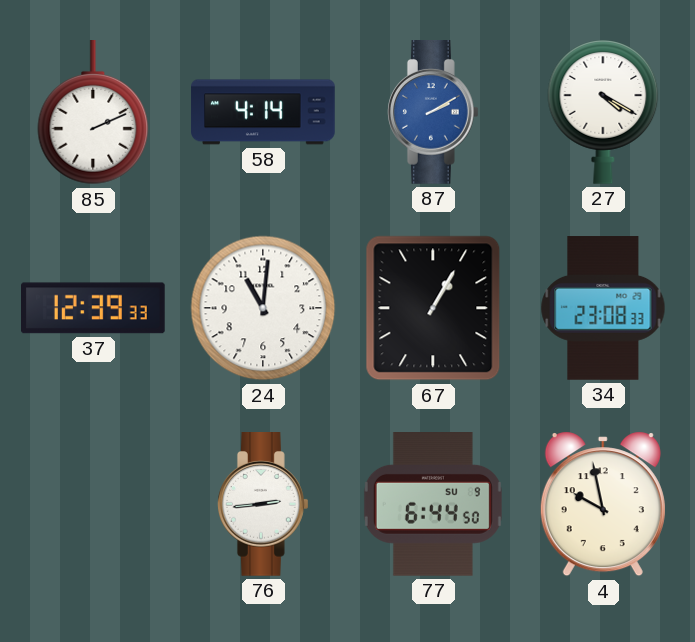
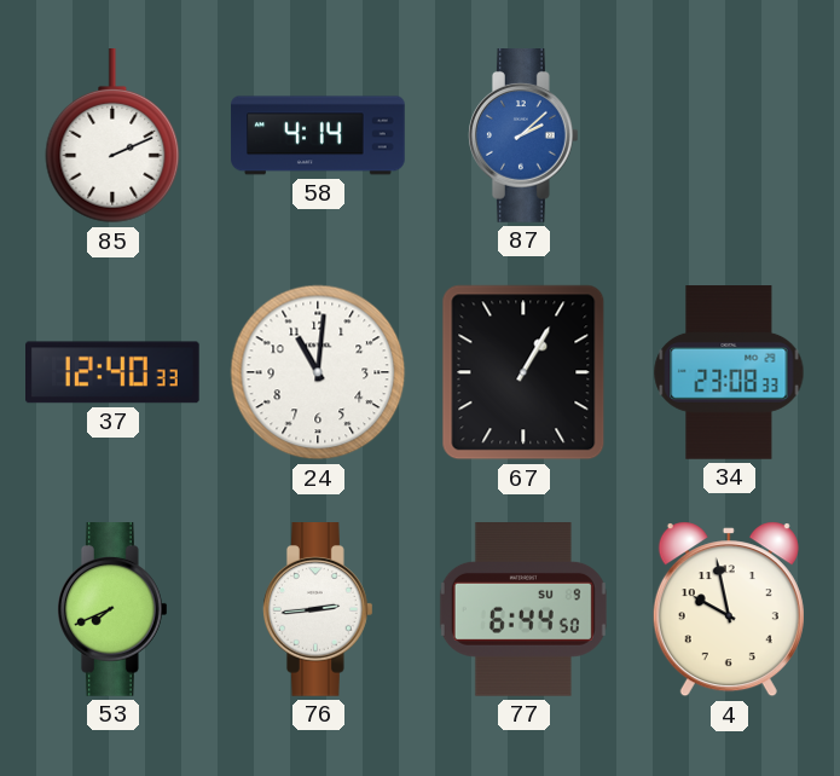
87: 2:10 -> 2:08
27: 4:20 -> none
37: 12:39 -> 12:40
53: none -> 7:41
